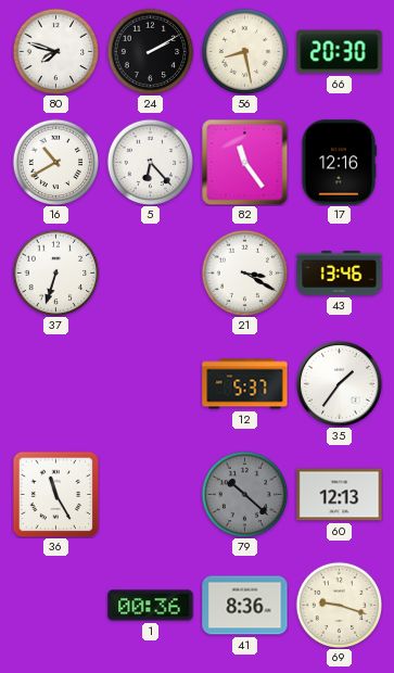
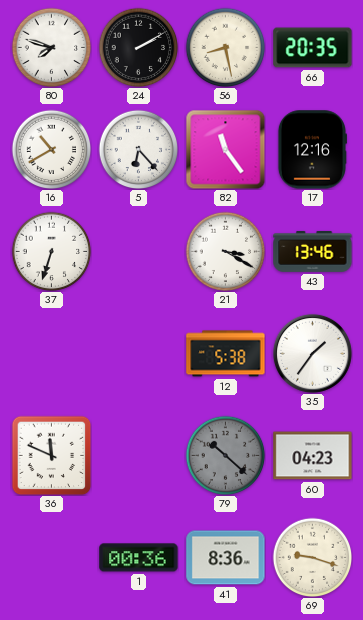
66: 20:30 -> 20:35
12: 5:37 -> 5:38
36: 11:25 -> 11:49
60: 12:13 -> 04:23
